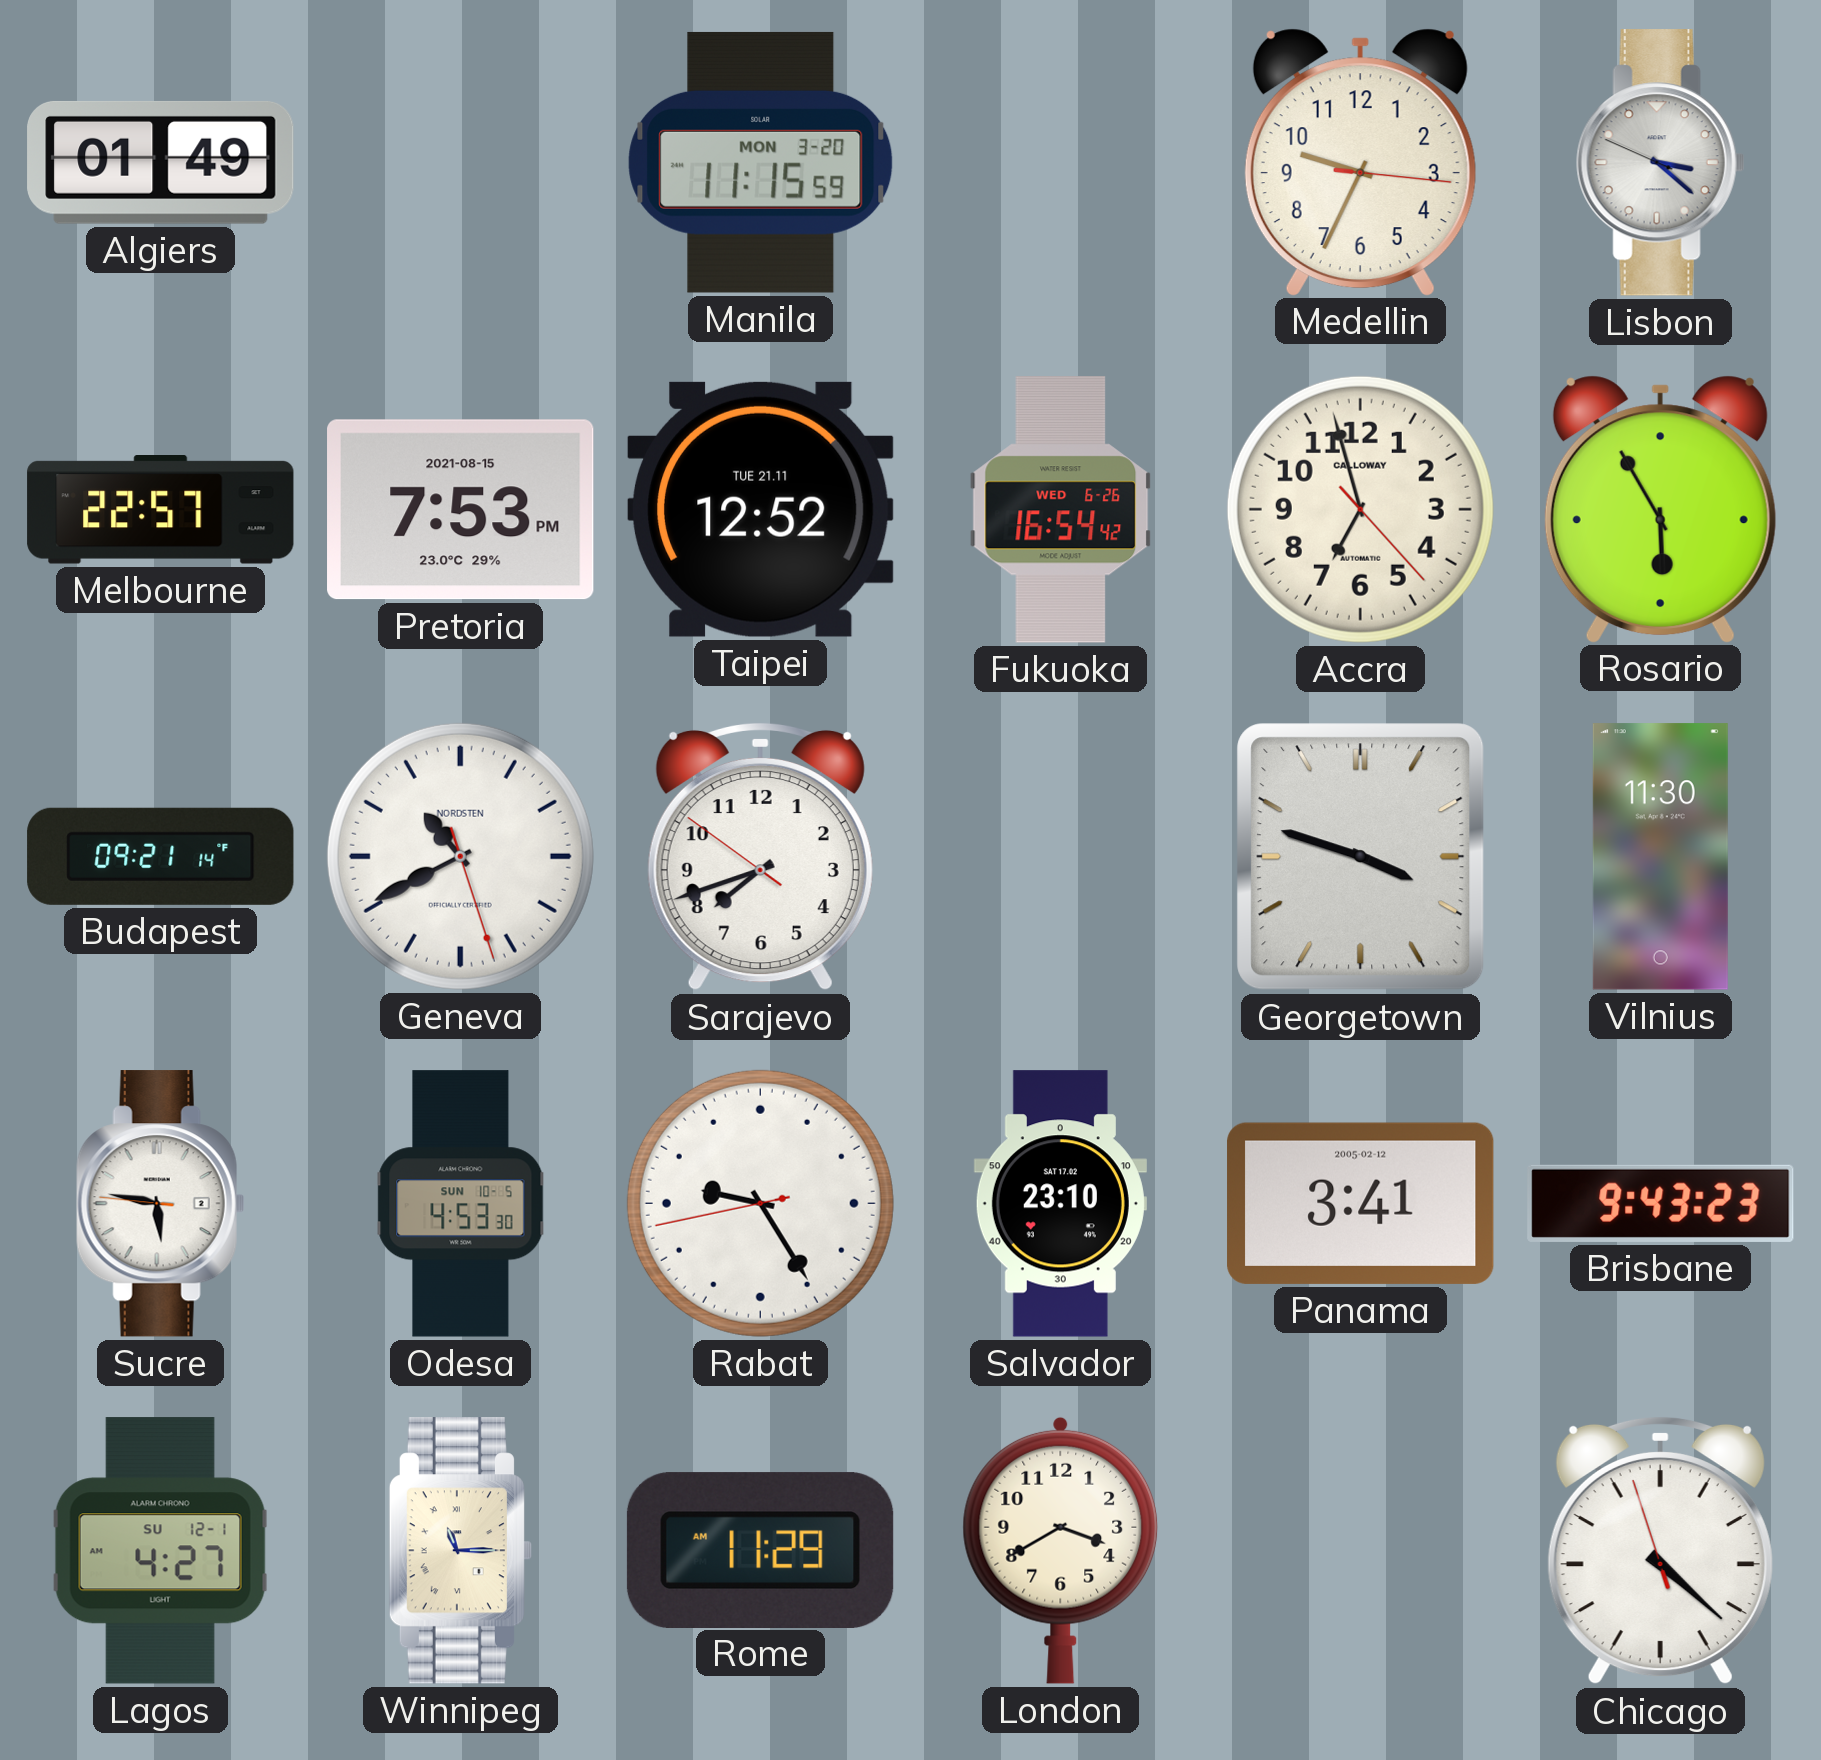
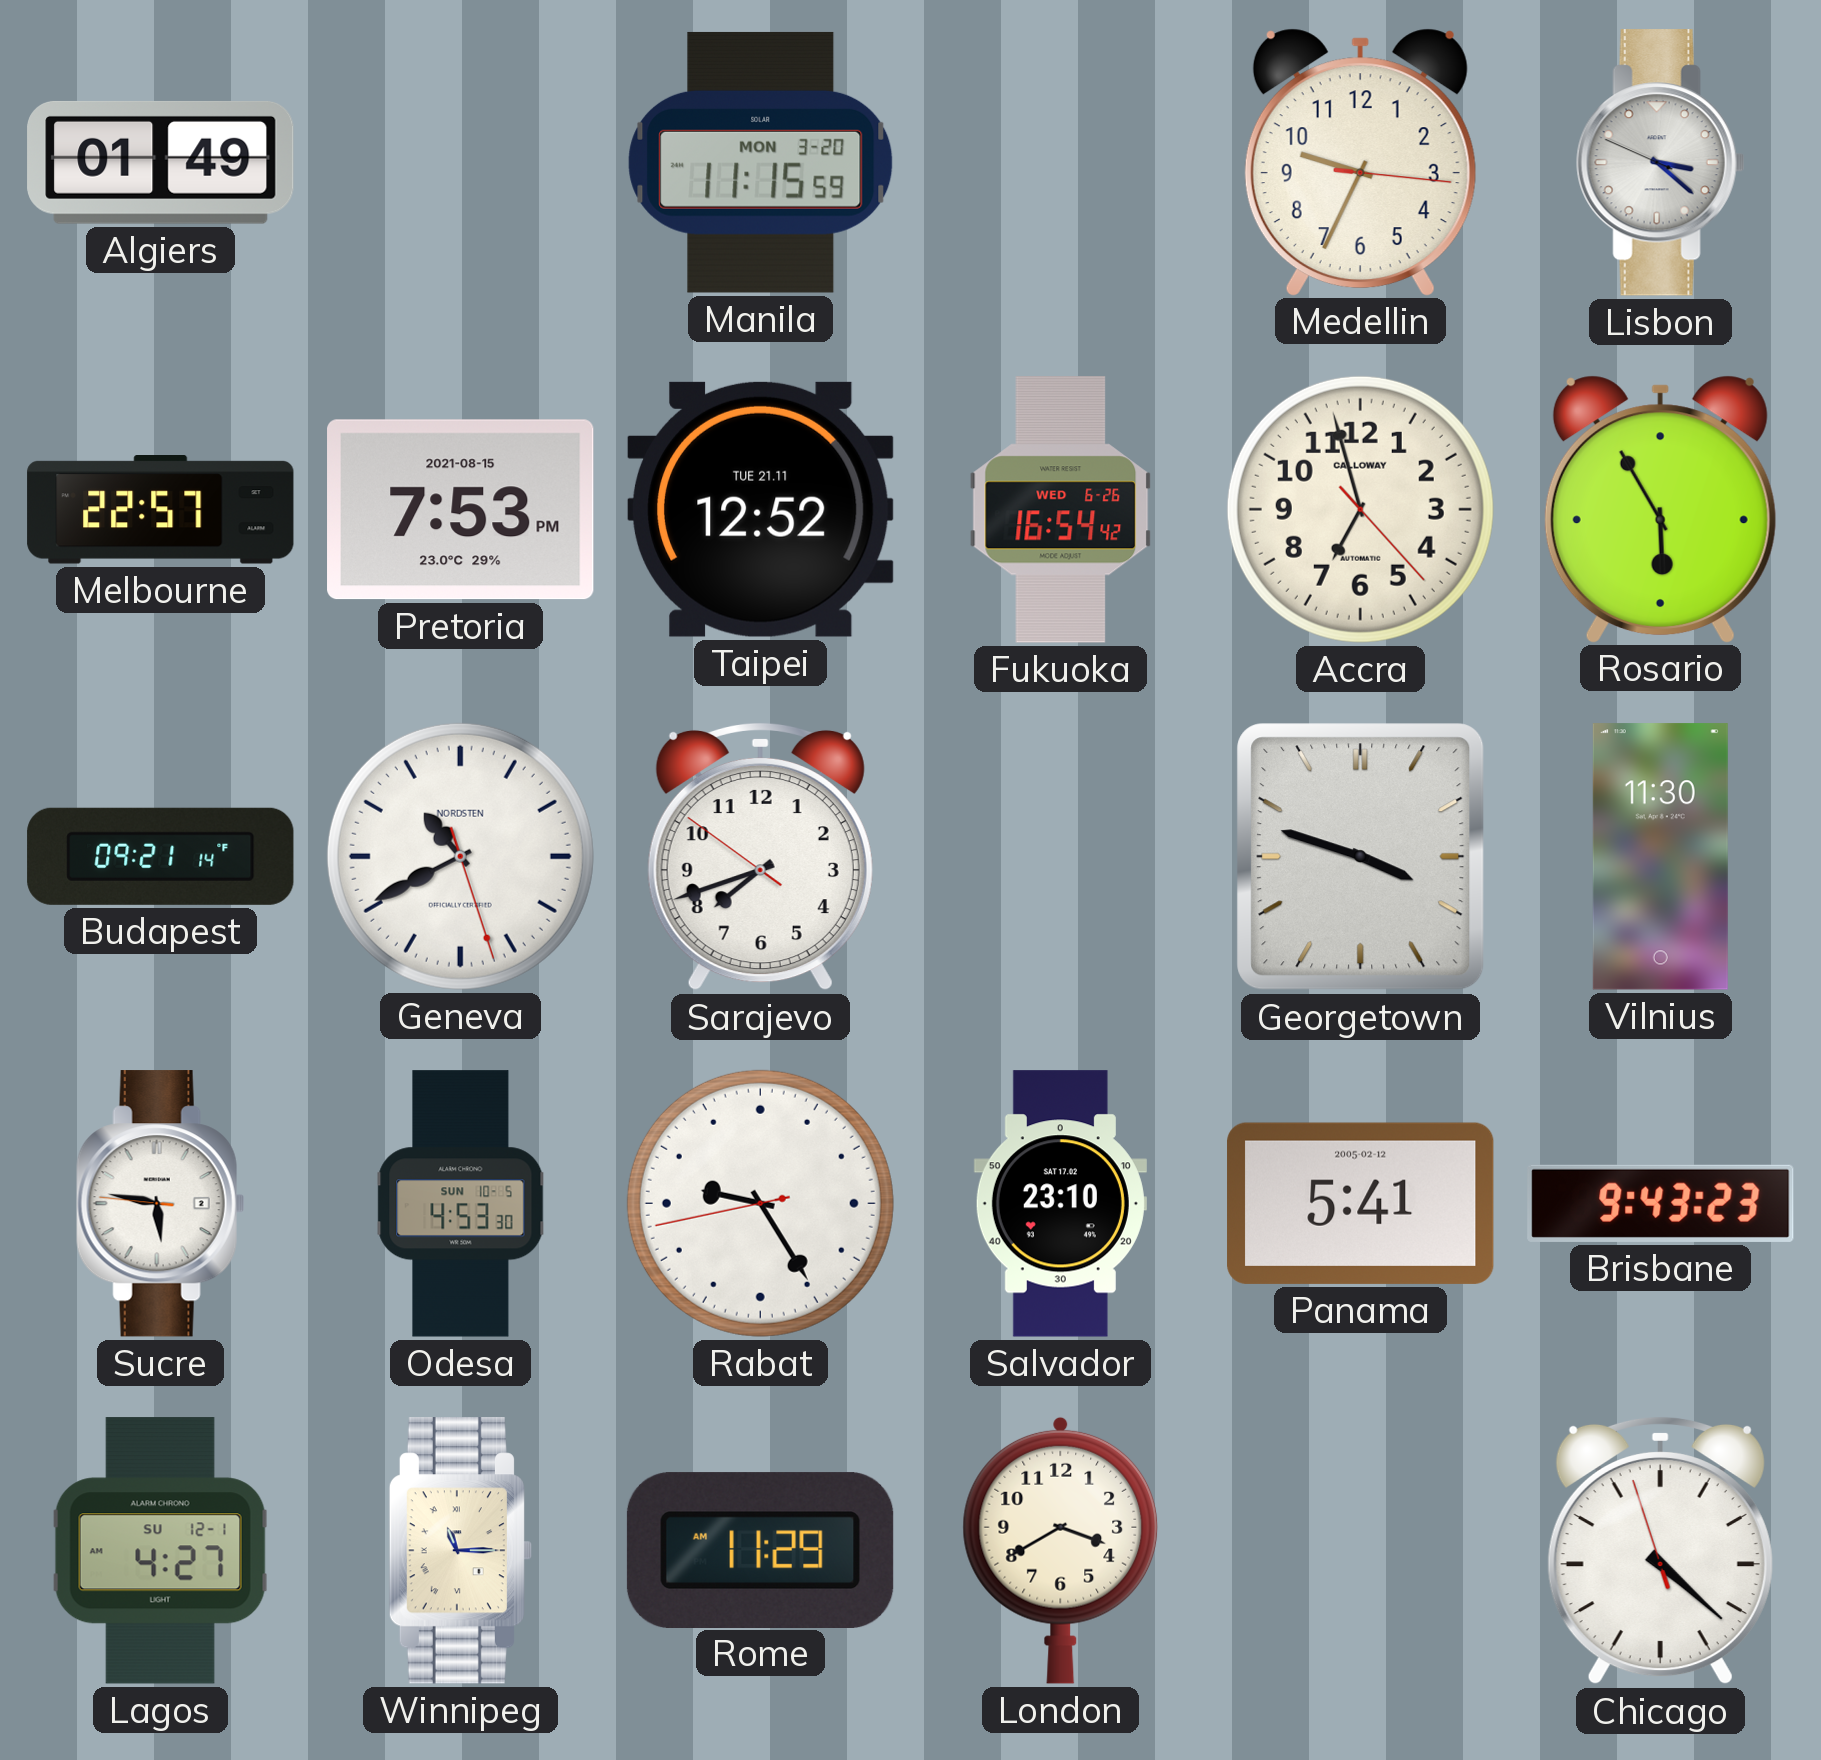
Panama: 3:41 -> 5:41
